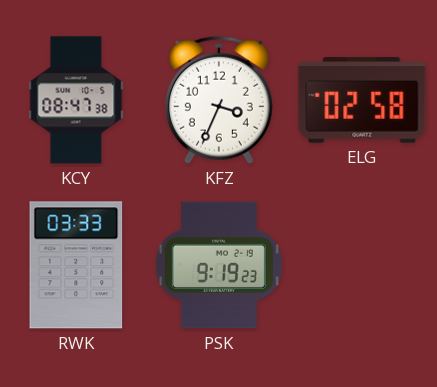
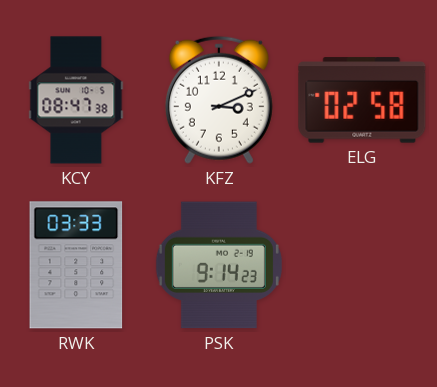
KFZ: 3:34 -> 3:11
PSK: 9:19 -> 9:14
